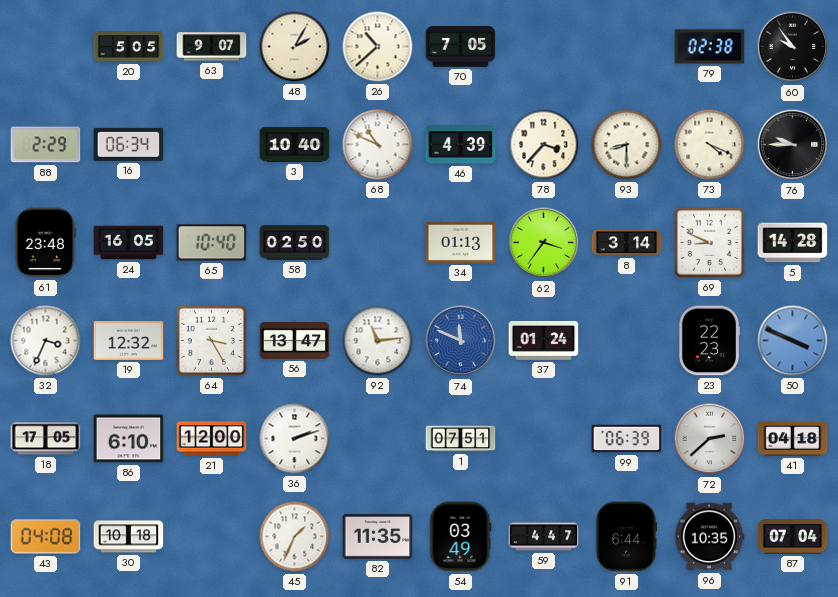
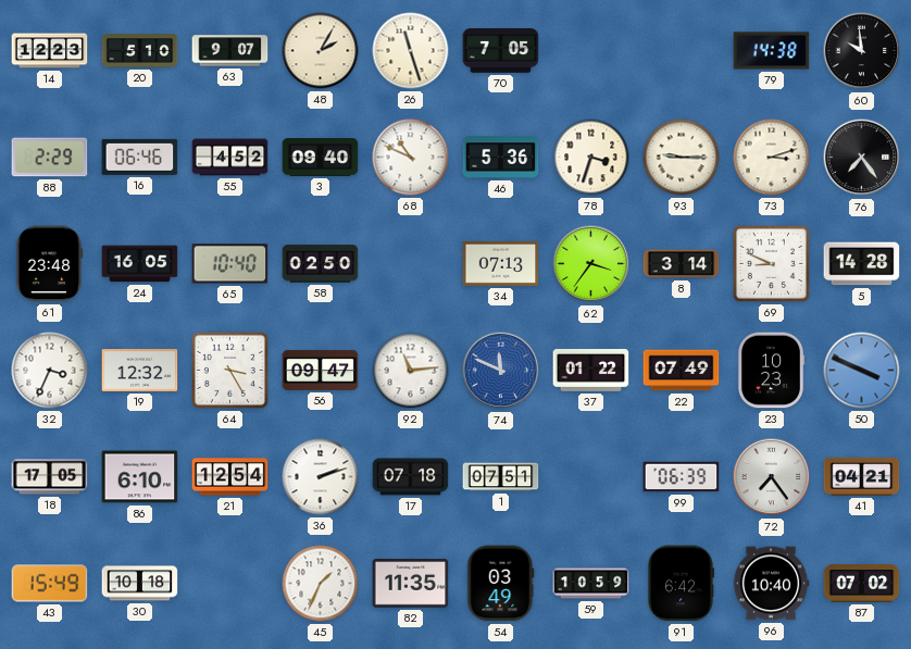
14: none -> 12:23
20: 5:05 -> 5:10
26: 10:38 -> 11:27
79: 02:38 -> 14:38
60: 9:54 -> 9:59
16: 06:34 -> 06:46
55: none -> 4:52
3: 10:40 -> 09:40
46: 4:39 -> 5:36
78: 3:37 -> 3:33
93: 8:30 -> 9:15
73: 4:19 -> 3:12
76: 9:45 -> 7:24
34: 01:13 -> 07:13
56: 13:47 -> 09:47
37: 01:24 -> 01:22
22: none -> 07:49
23: 22:23 -> 10:23
21: 12:00 -> 12:54
17: none -> 07:18
72: 2:38 -> 7:24
41: 04:18 -> 04:21
43: 04:08 -> 15:49
59: 4:47 -> 10:59
91: 6:44 -> 6:42
96: 10:35 -> 10:40
87: 07:04 -> 07:02
